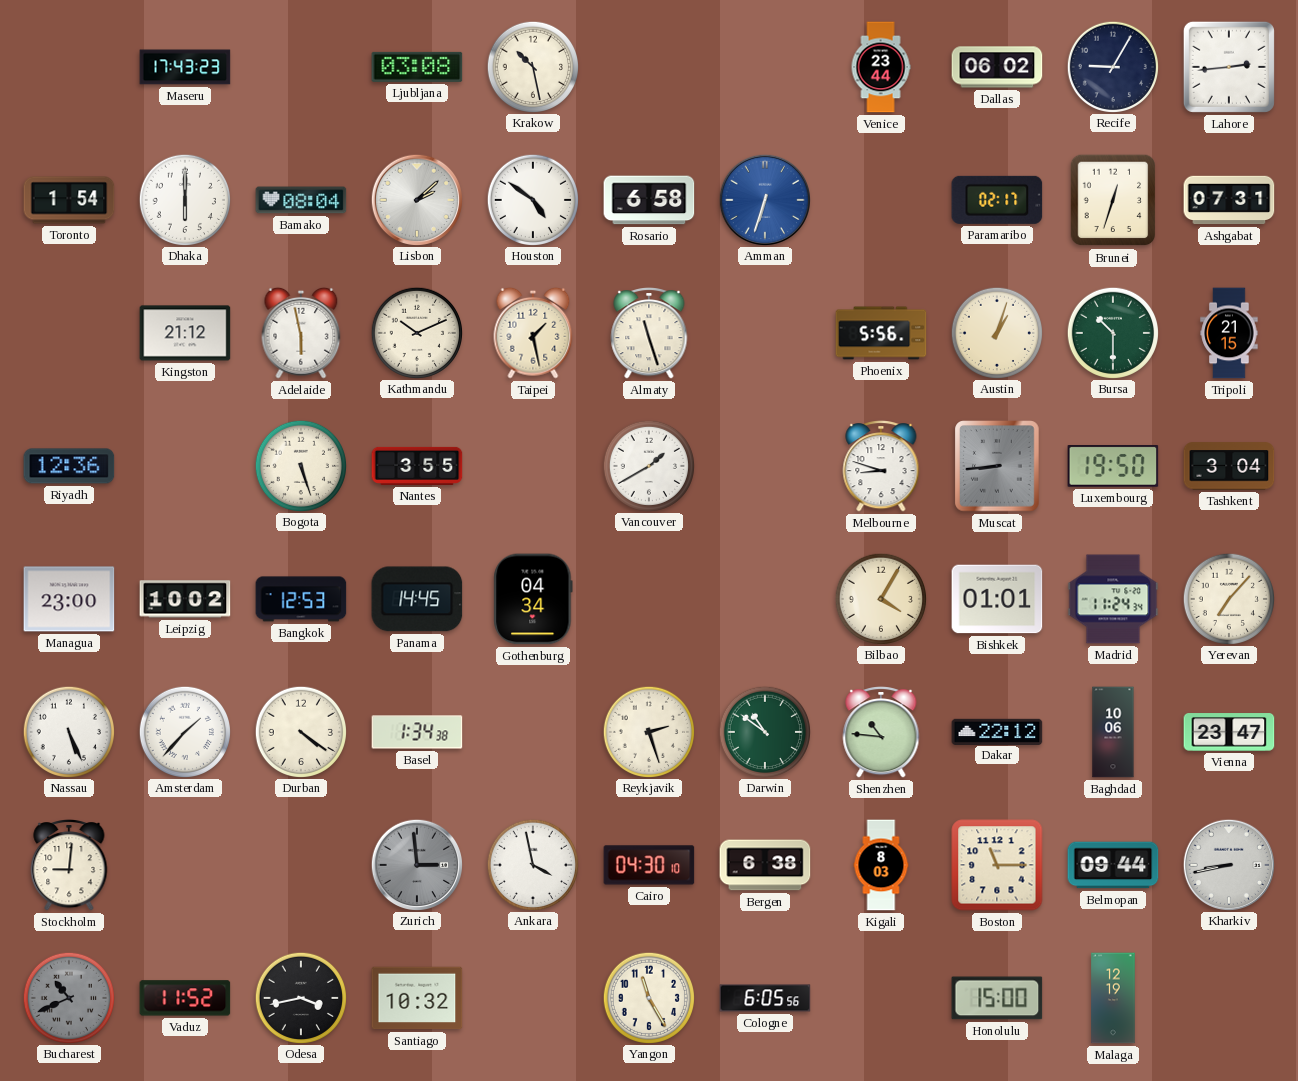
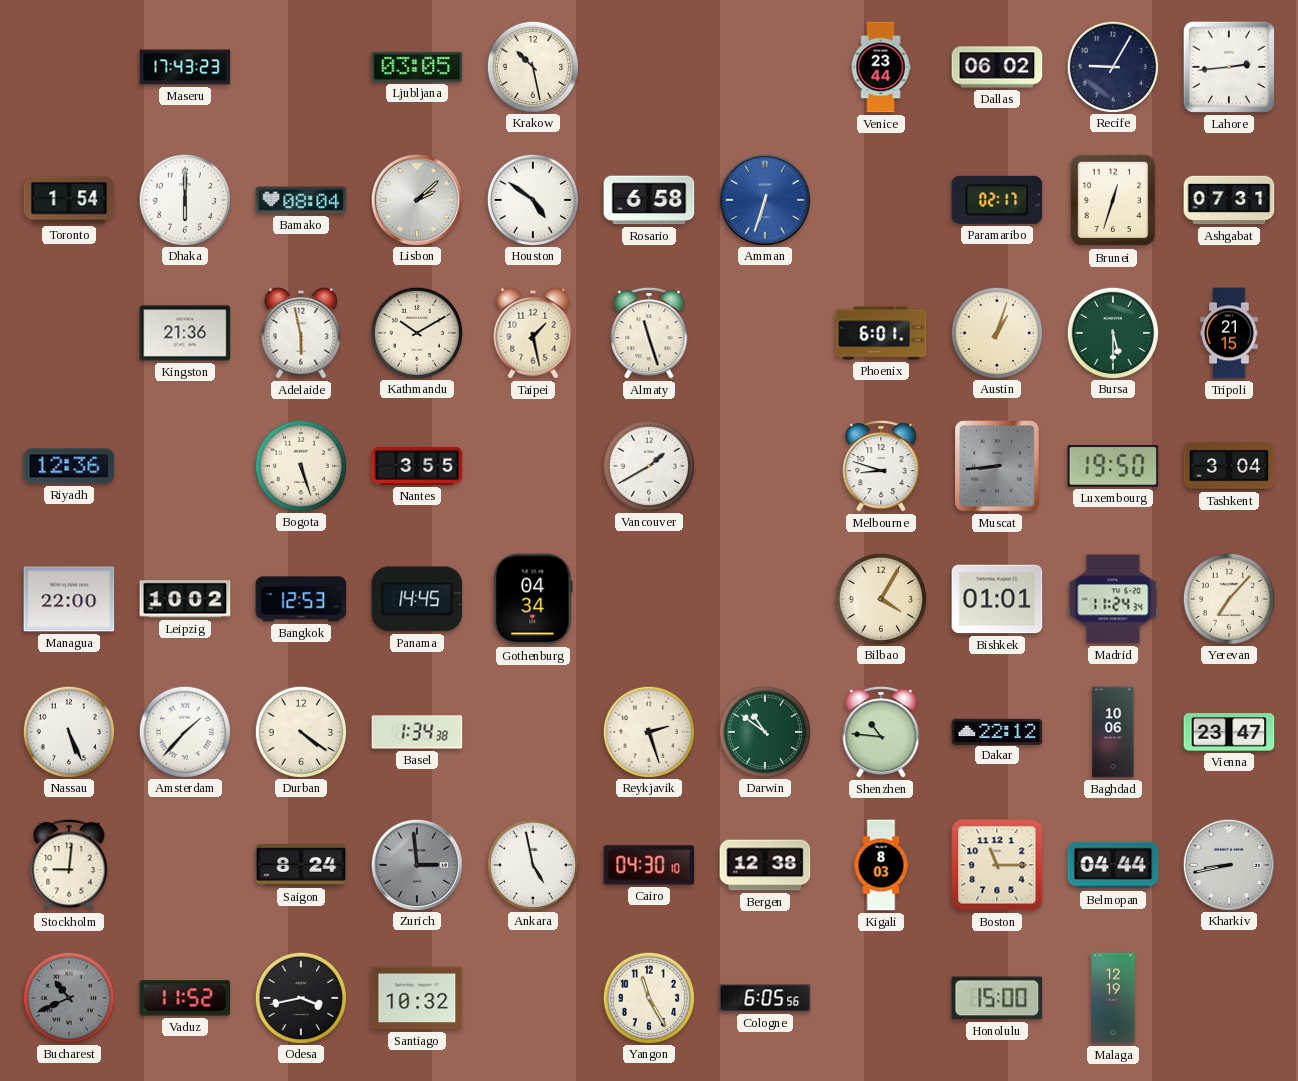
Ljubljana: 03:08 -> 03:05
Kingston: 21:12 -> 21:36
Kathmandu: 10:11 -> 10:10
Phoenix: 5:56 -> 6:01
Bursa: 10:30 -> 5:30
Managua: 23:00 -> 22:00
Saigon: none -> 8:24
Ankara: 3:58 -> 4:58
Bergen: 6:38 -> 12:38
Belmopan: 09:44 -> 04:44
